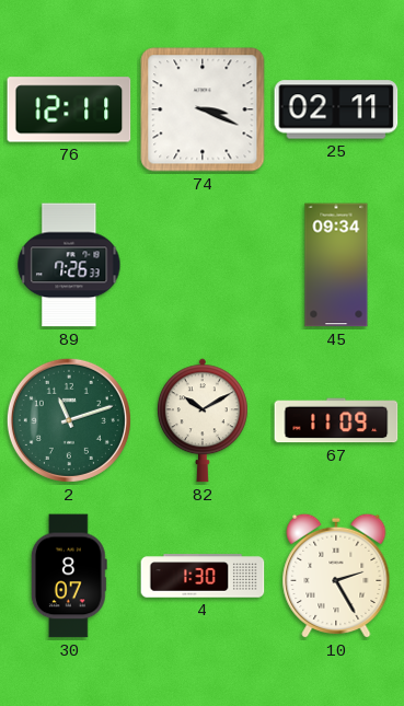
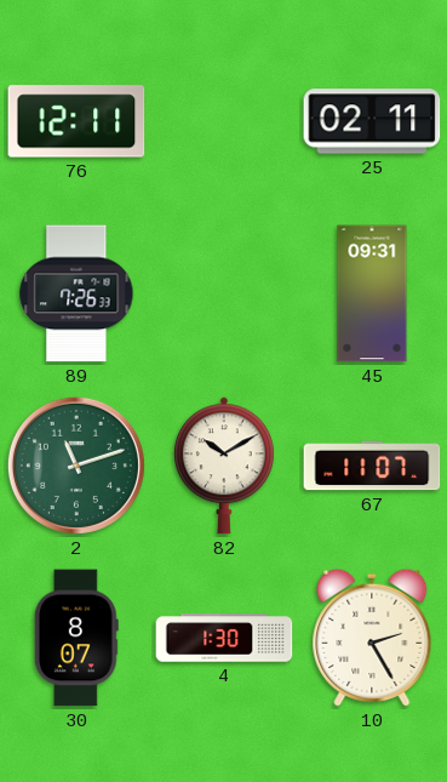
74: 3:19 -> none
45: 09:34 -> 09:31
67: 11:09 -> 11:07
